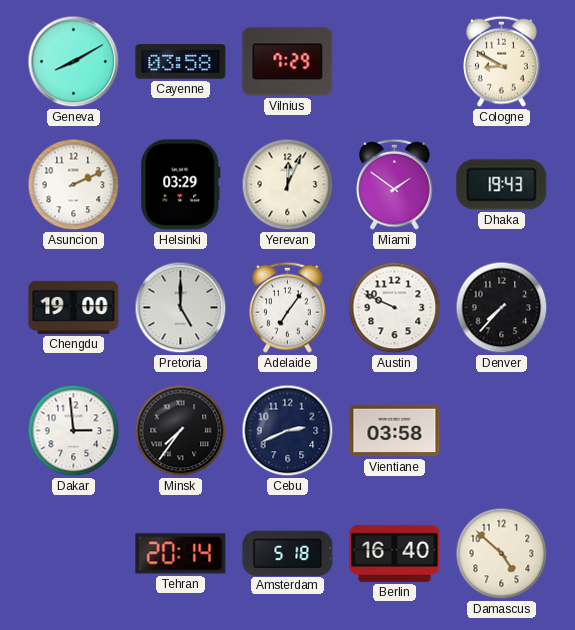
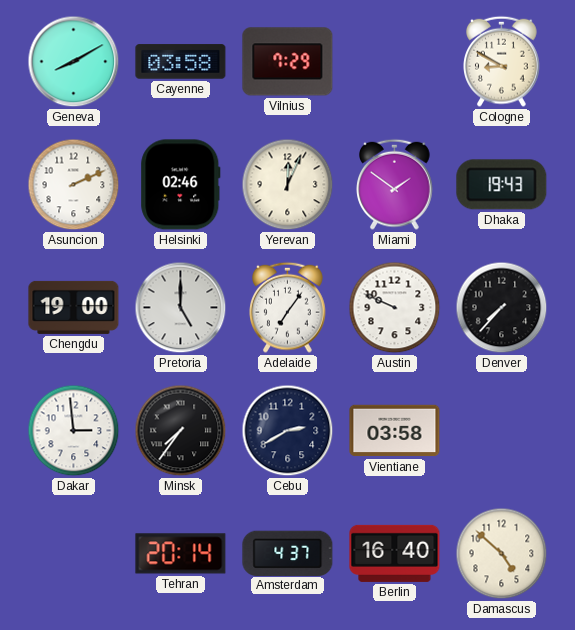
Helsinki: 03:29 -> 02:46
Cebu: 2:41 -> 2:40
Amsterdam: 5:18 -> 4:37
